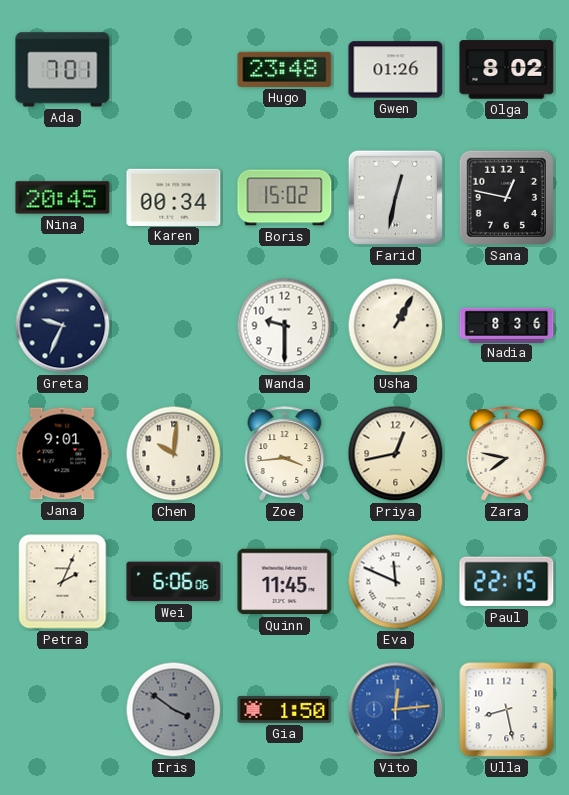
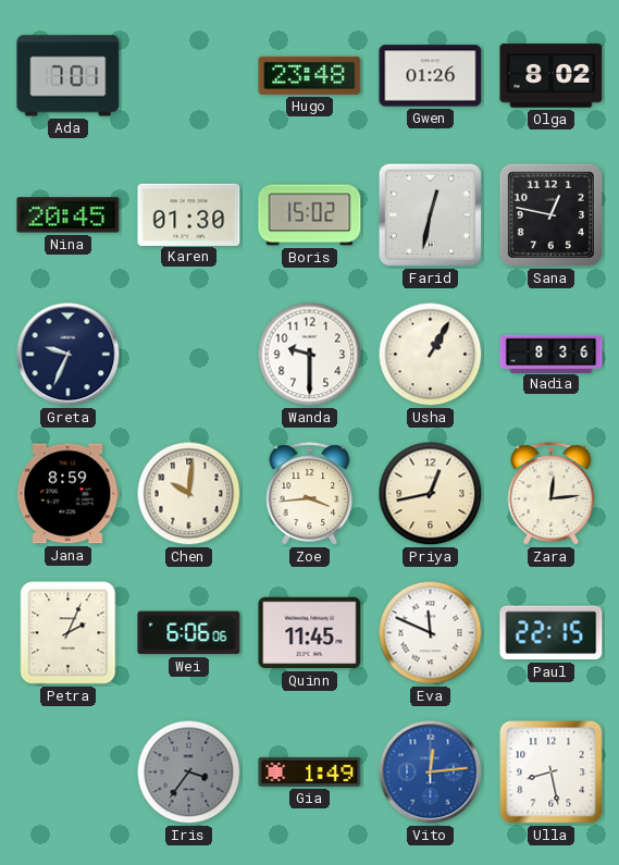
Karen: 00:34 -> 01:30
Jana: 9:01 -> 8:59
Zara: 7:47 -> 12:14
Iris: 3:51 -> 3:36
Gia: 1:50 -> 1:49
